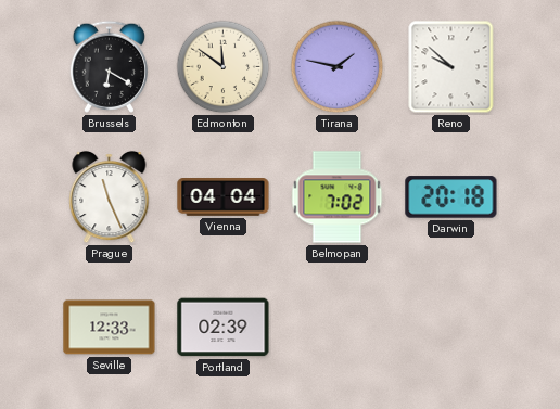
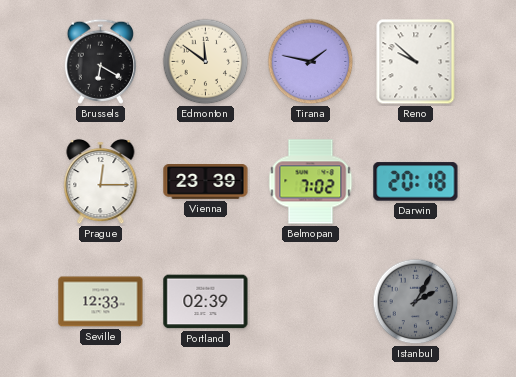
Prague: 11:26 -> 12:15
Vienna: 04:04 -> 23:39
Istanbul: none -> 2:05
